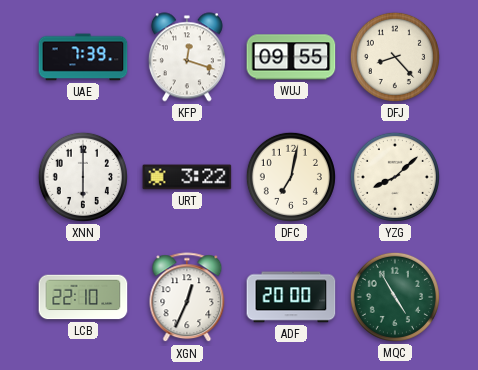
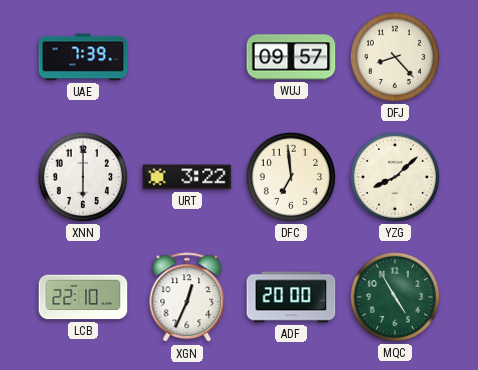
KFP: 12:18 -> none
WUJ: 09:55 -> 09:57
DFC: 7:02 -> 6:59
